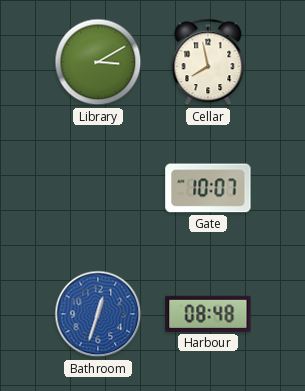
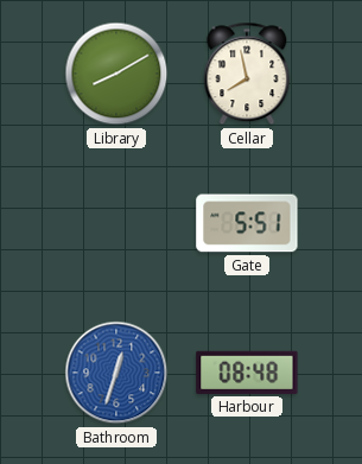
Library: 3:10 -> 8:10
Gate: 10:07 -> 5:51
